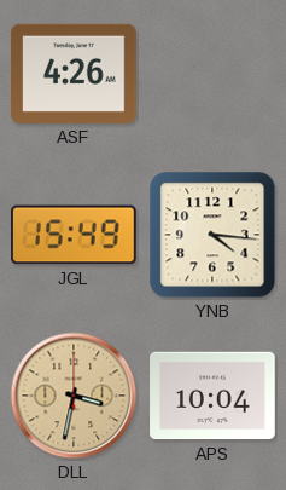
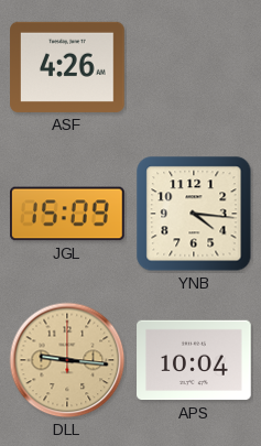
JGL: 15:49 -> 15:09
DLL: 3:32 -> 9:16
